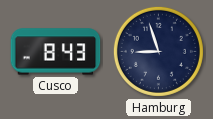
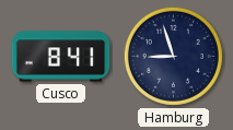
Cusco: 8:43 -> 8:41
